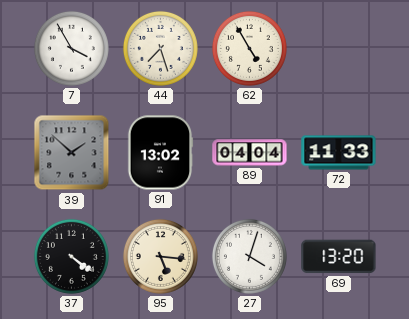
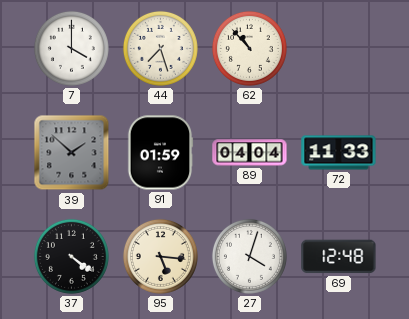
7: 3:55 -> 4:00
62: 4:55 -> 10:53
91: 13:02 -> 01:59
69: 13:20 -> 12:48
